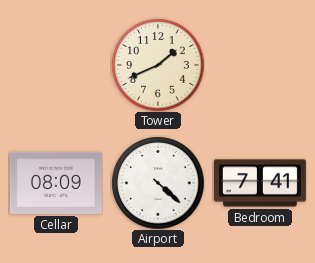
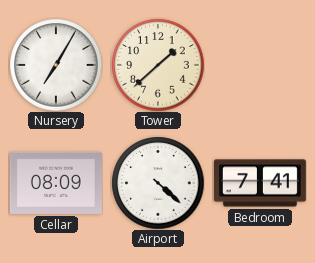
Nursery: none -> 7:05
Tower: 1:41 -> 1:38
